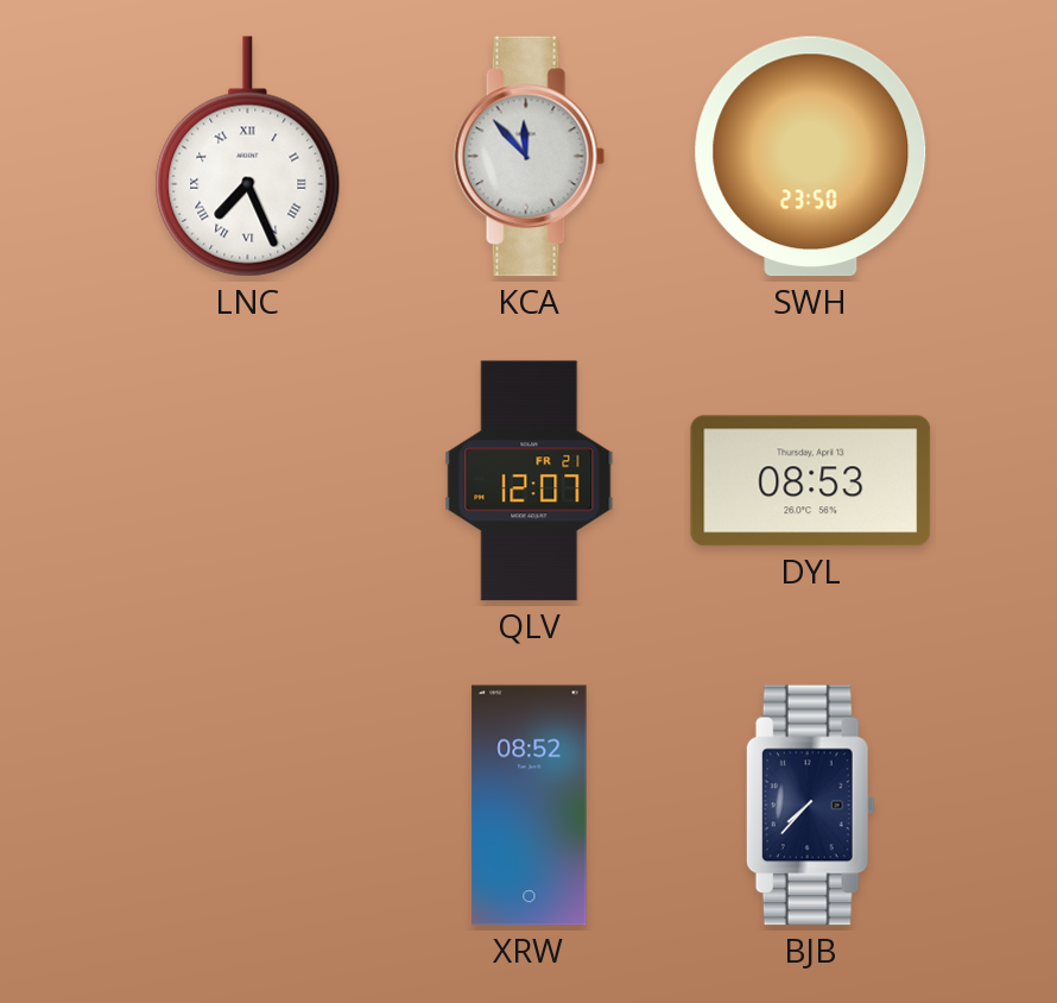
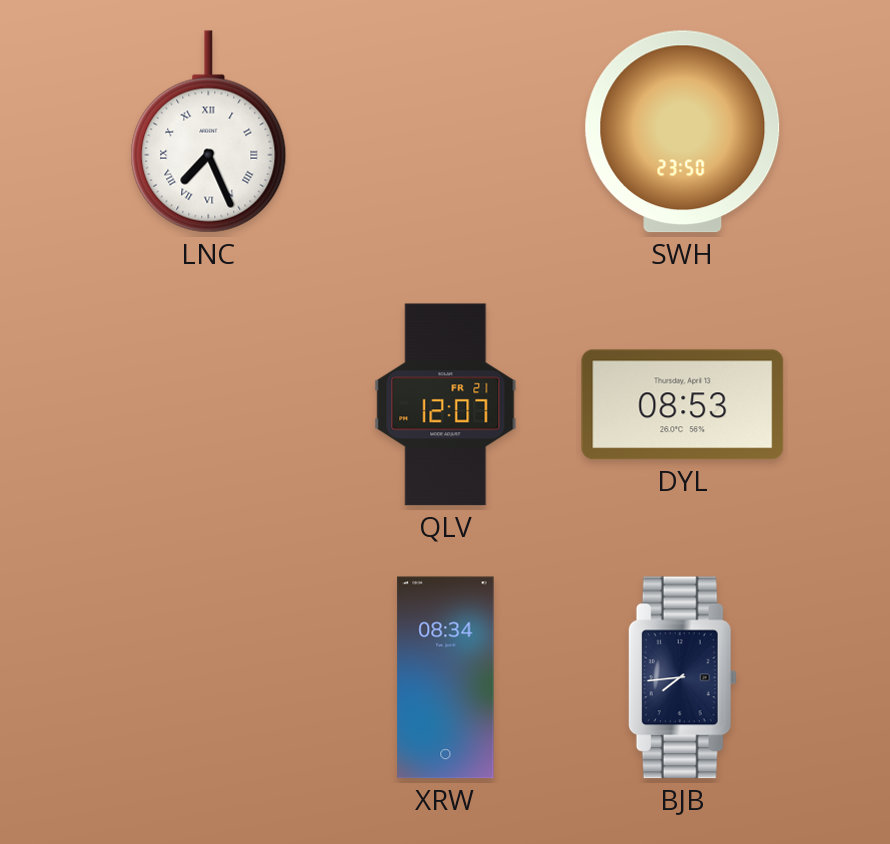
KCA: 11:53 -> none
XRW: 08:52 -> 08:34
BJB: 7:37 -> 7:44
